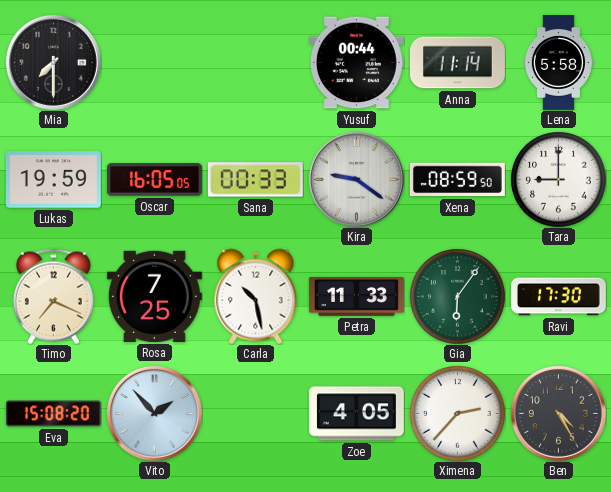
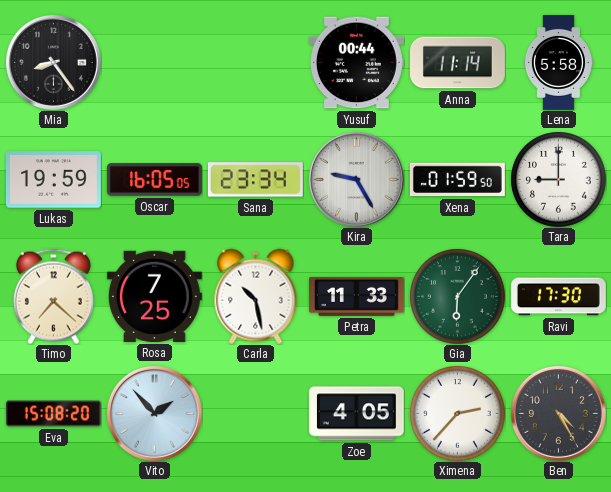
Mia: 7:30 -> 8:24
Sana: 00:33 -> 23:34
Kira: 9:21 -> 9:25
Xena: 08:59 -> 01:59
Timo: 7:19 -> 7:22
